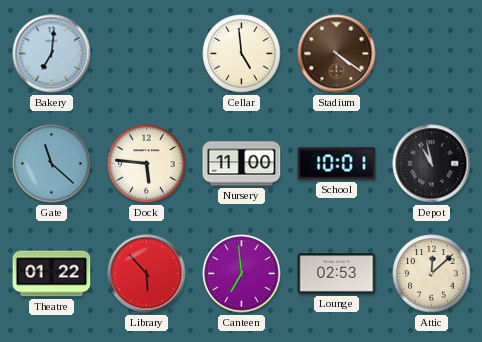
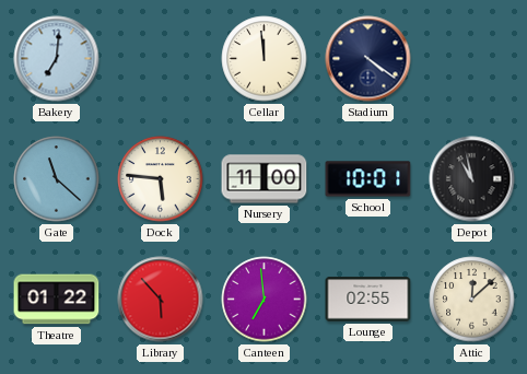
Cellar: 4:59 -> 11:59
Stadium dial: brown -> navy
Lounge: 02:53 -> 02:55
